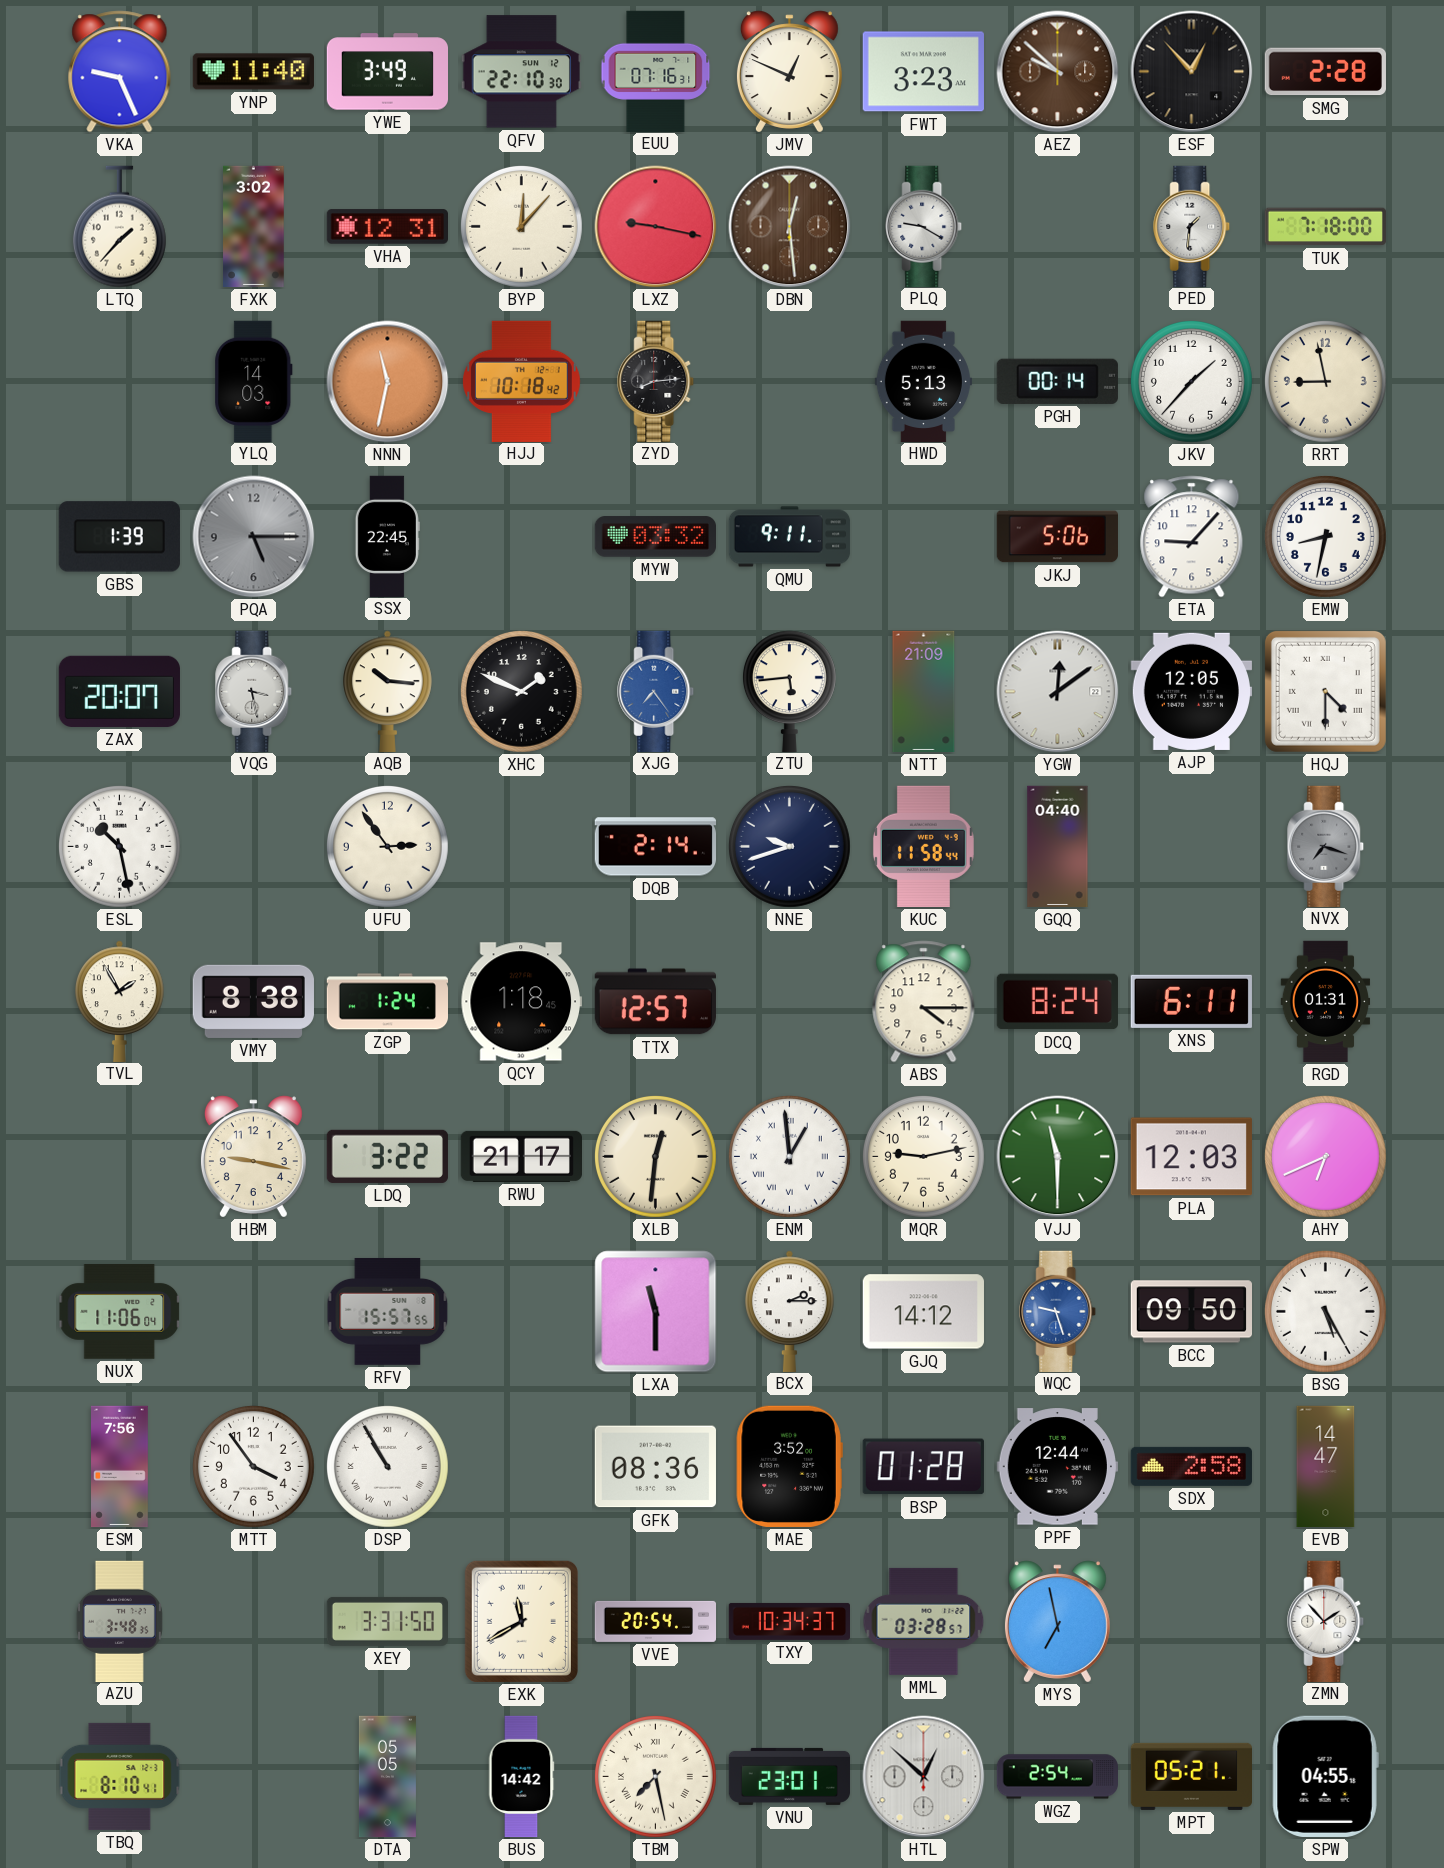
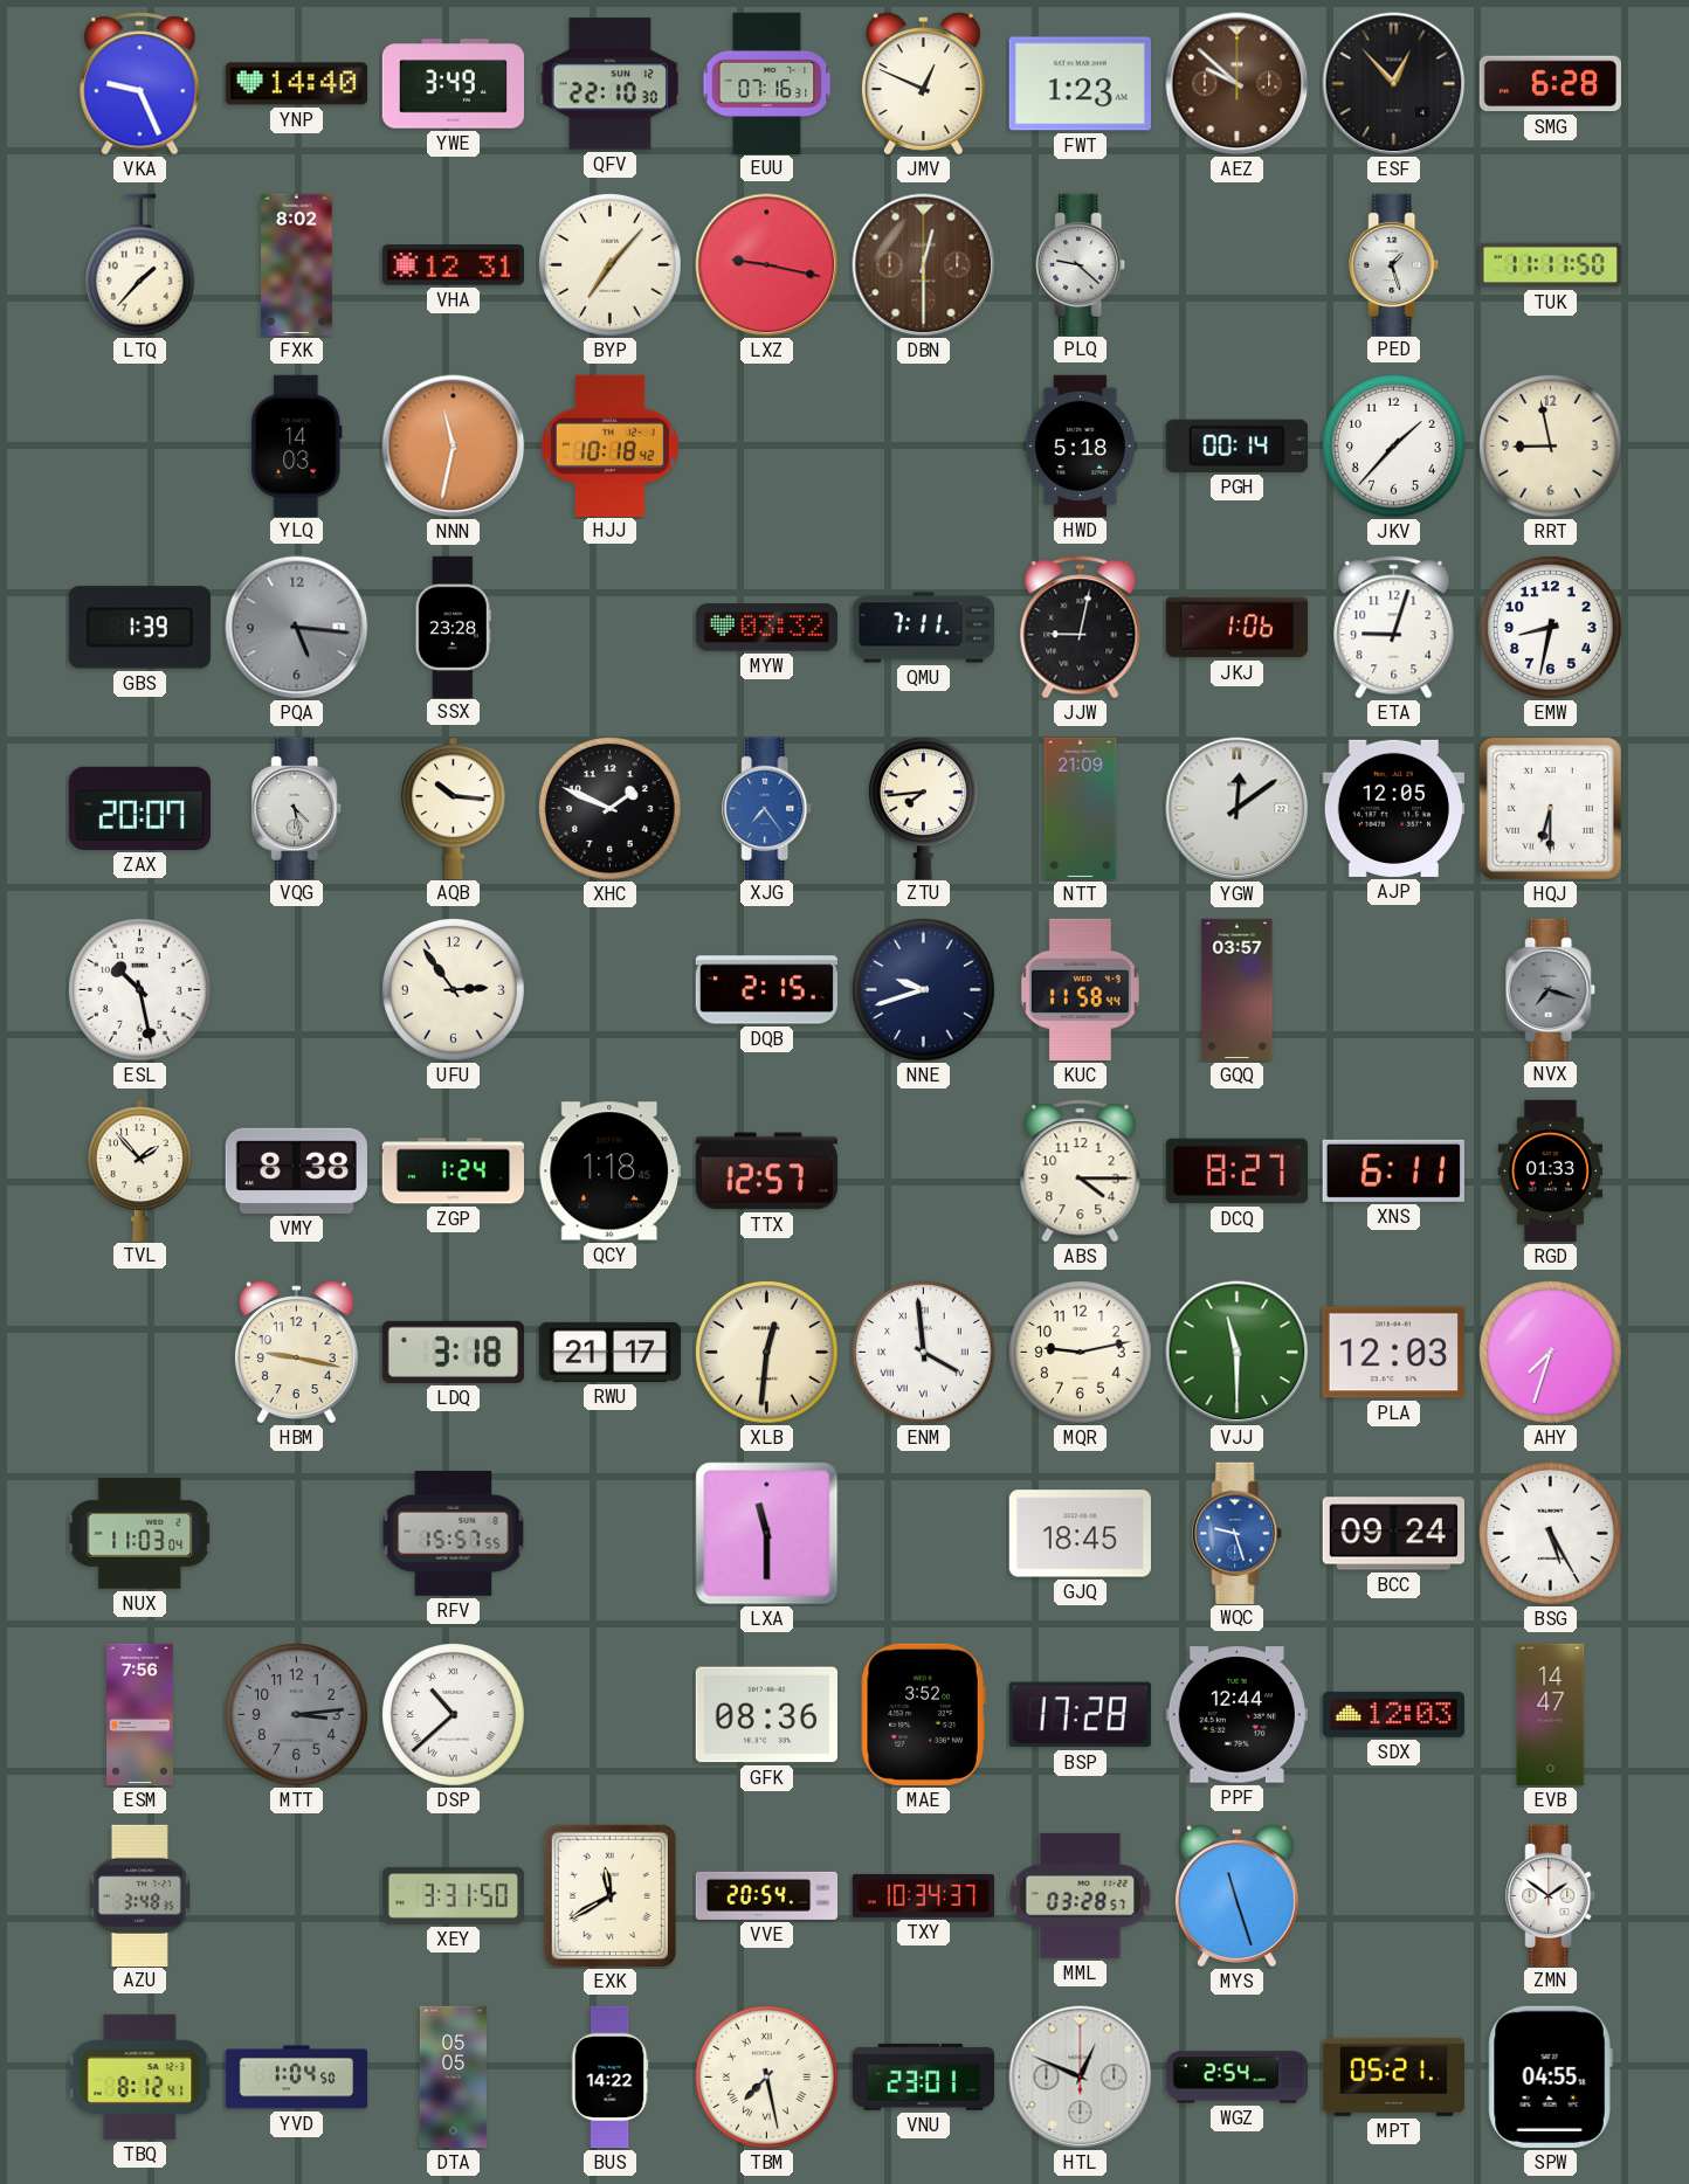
YNP: 11:40 -> 14:40
FWT: 3:23 -> 1:23
SMG: 2:28 -> 6:28
FXK: 3:02 -> 8:02
BYP: 12:07 -> 7:07
DBN: 12:29 -> 12:30
PLQ: 9:20 -> 9:22
PED: 1:31 -> 1:27
TUK: 7:18 -> 11:11
ZYD: 8:14 -> none
HWD: 5:13 -> 5:18
PQA: 5:15 -> 5:16
SSX: 22:45 -> 23:28
QMU: 9:11 -> 7:11
JJW: none -> 9:02
JKJ: 5:06 -> 1:06
ETA: 9:07 -> 9:03
VQG: 3:28 -> 4:28
ZTU: 5:44 -> 7:44
HQJ: 4:30 -> 6:30
DQB: 2:14 -> 2:15
GQQ: 04:40 -> 03:57
TVL: 1:55 -> 1:53
DCQ: 8:24 -> 8:27
RGD: 01:31 -> 01:33
LDQ: 3:22 -> 3:18
ENM: 12:59 -> 3:59
AHY: 6:41 -> 7:33
NUX: 11:06 -> 11:03
BCX: 2:15 -> none
GJQ: 14:12 -> 18:45
BCC: 09:50 -> 09:24
MTT: 3:54 -> 3:14
MTT dial: white -> grey
DSP: 10:55 -> 10:38
BSP: 01:28 -> 17:28
SDX: 2:58 -> 12:03
MYS: 6:58 -> 11:27
ZMN: 1:53 -> 1:51
TBQ: 8:10 -> 8:12
YVD: none -> 1:04
BUS: 14:42 -> 14:22
HTL: 12:52 -> 12:49
